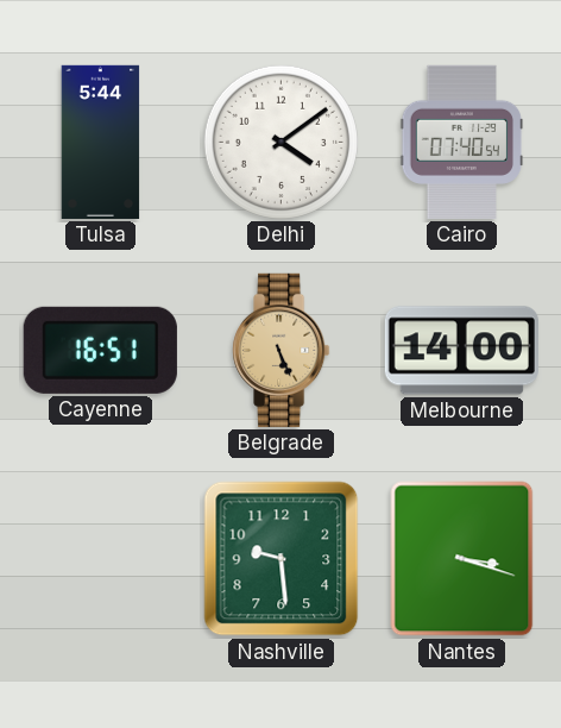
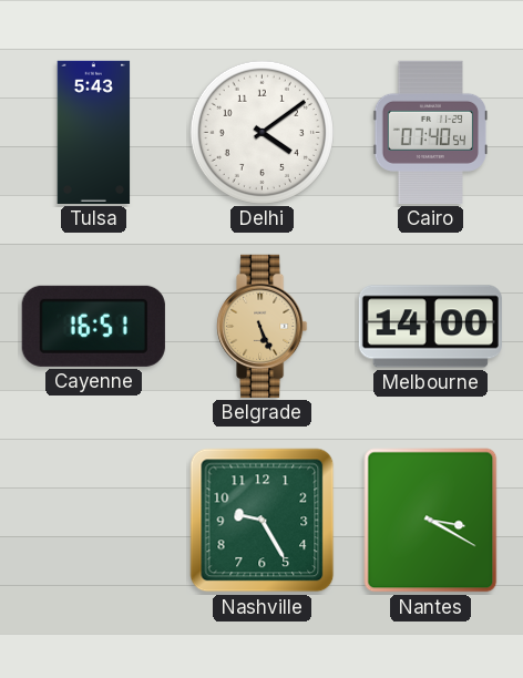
Tulsa: 5:44 -> 5:43
Nashville: 9:29 -> 9:25
Nantes: 3:18 -> 3:20
